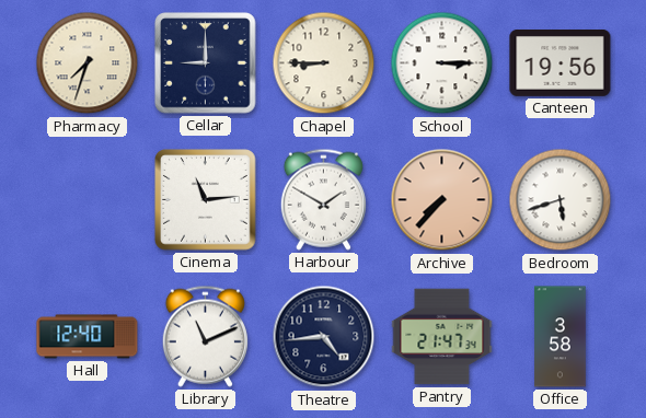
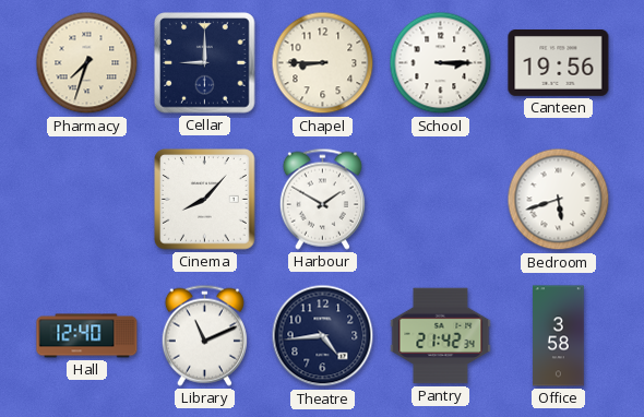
Cinema: 11:14 -> 8:07
Archive: 7:37 -> none
Pantry: 21:47 -> 21:42
